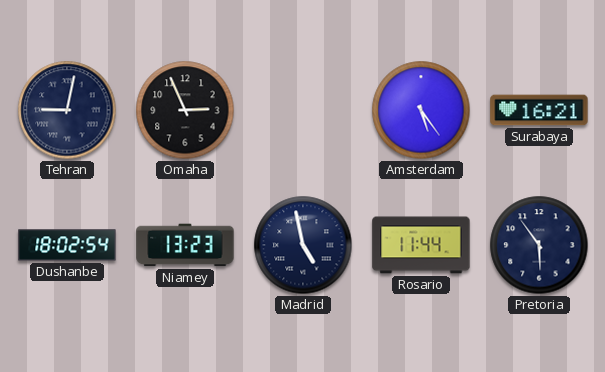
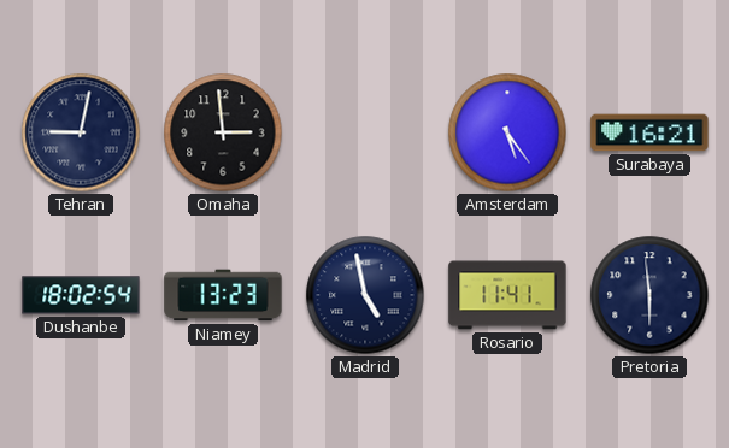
Omaha: 2:56 -> 2:59
Rosario: 11:44 -> 11:41
Pretoria: 5:54 -> 5:59
